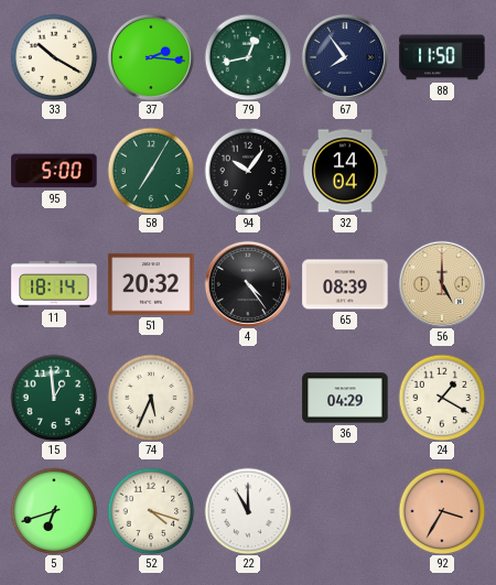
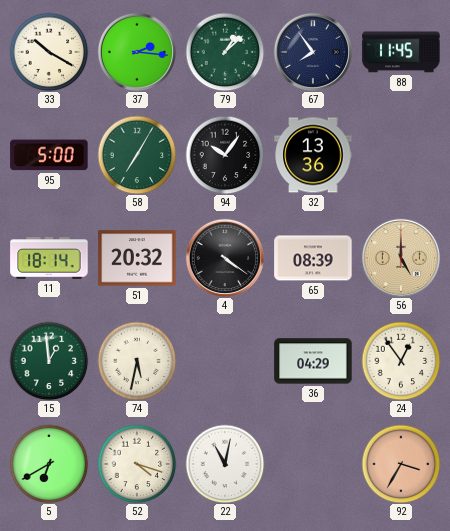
79: 12:43 -> 1:08
88: 11:50 -> 11:45
32: 14:04 -> 13:36
4: 4:24 -> 4:21
74: 5:34 -> 5:32
24: 1:20 -> 12:54
5: 6:42 -> 6:40
22: 11:00 -> 11:02
